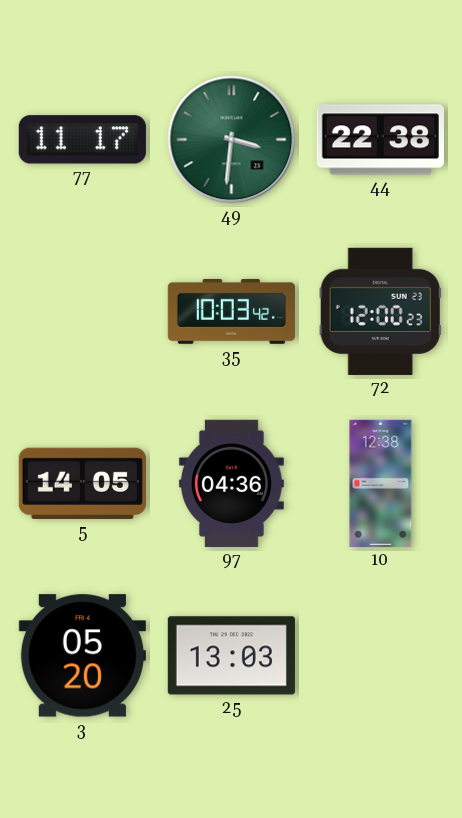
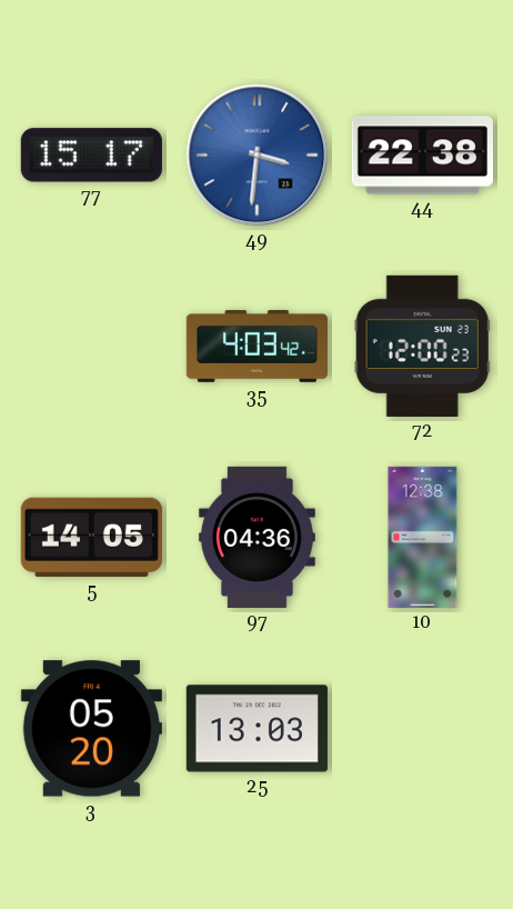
77: 11:17 -> 15:17
49 dial: green -> blue
35: 10:03 -> 4:03
